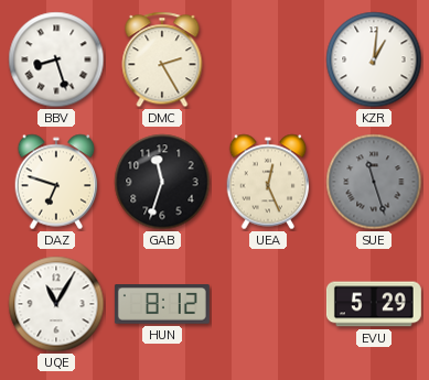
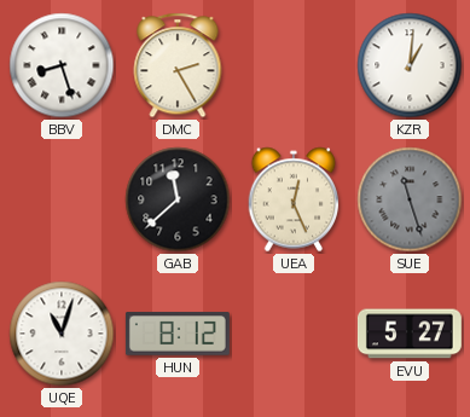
DAZ: 6:48 -> none
GAB: 11:33 -> 11:38
UQE: 11:05 -> 11:03
EVU: 5:29 -> 5:27
